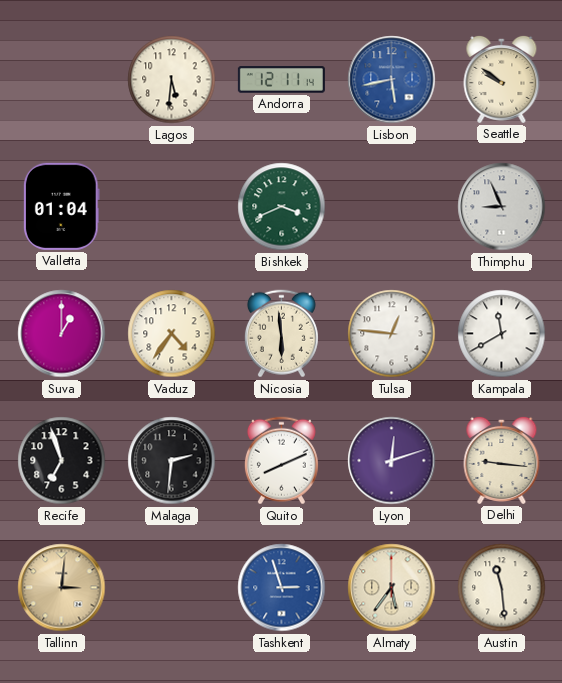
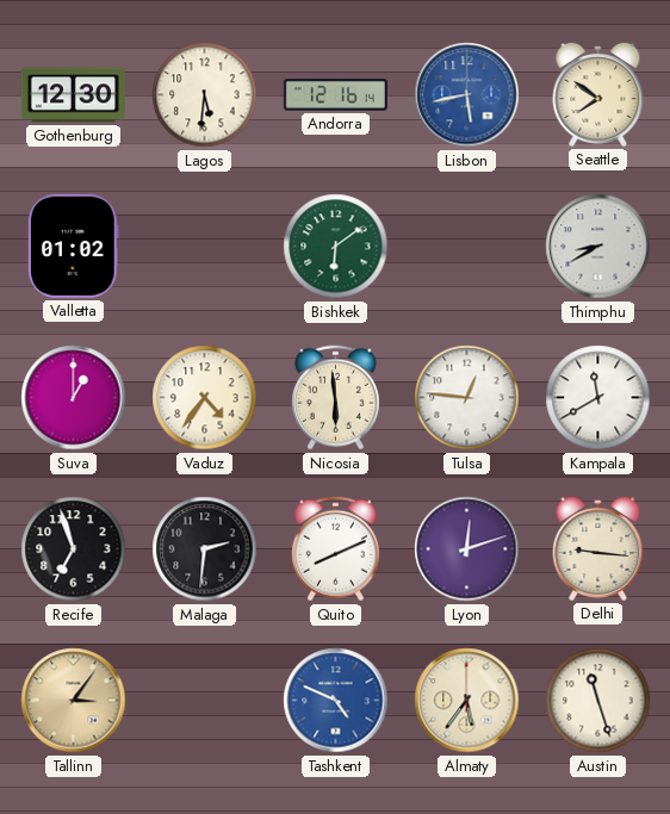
Gothenburg: none -> 12:30
Andorra: 12:11 -> 12:16
Seattle: 9:51 -> 7:51
Valletta: 01:04 -> 01:02
Bishkek: 3:41 -> 6:09
Thimphu: 8:56 -> 8:40
Tallinn: 3:01 -> 3:06
Tashkent: 2:57 -> 4:49
Austin: 11:29 -> 11:27
